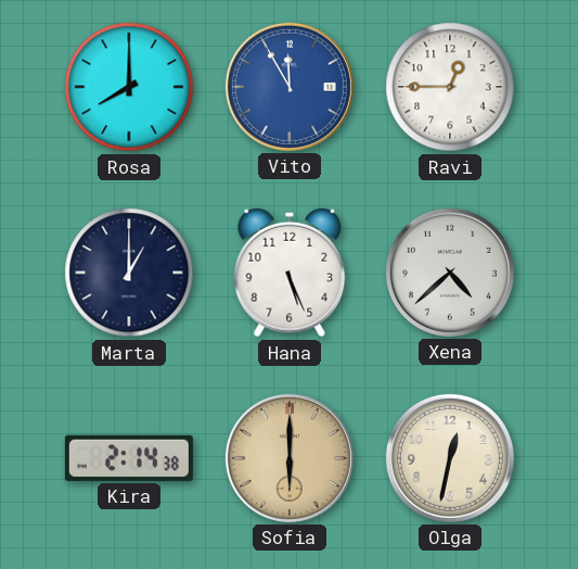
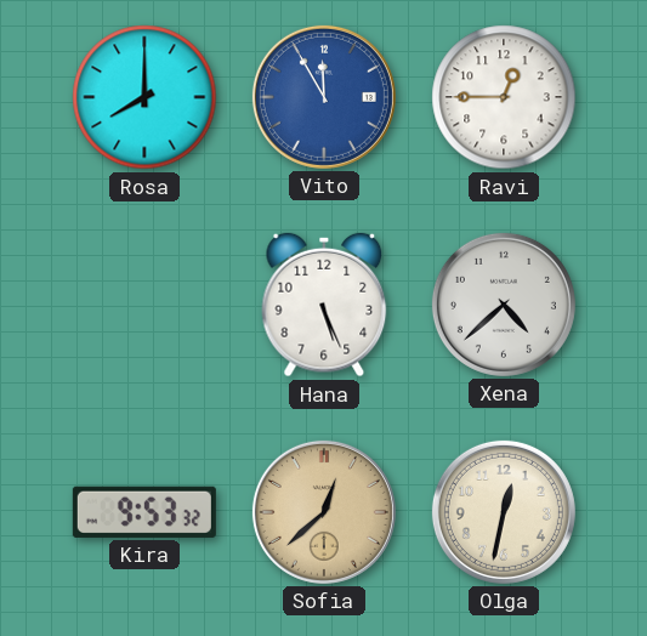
Marta: 1:00 -> none
Kira: 2:14 -> 9:53
Sofia: 6:00 -> 12:38
